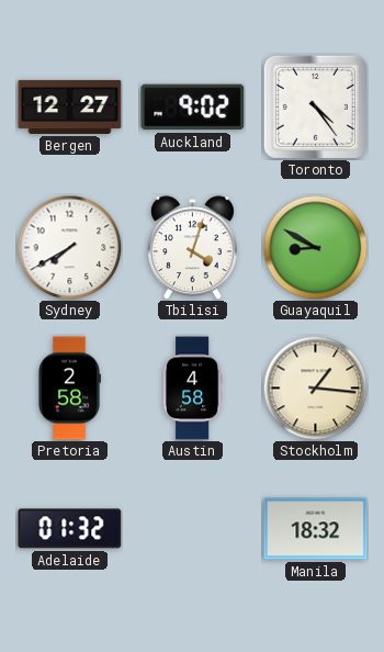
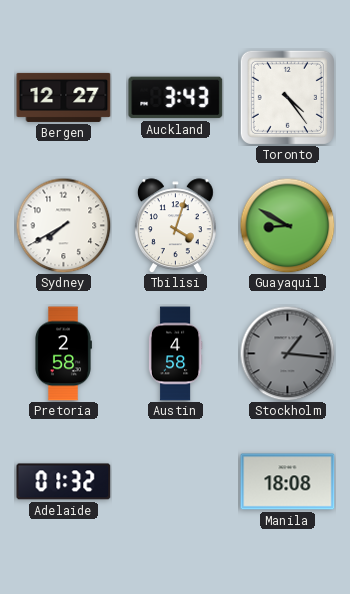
Auckland: 9:02 -> 3:43
Stockholm dial: cream -> grey
Manila: 18:32 -> 18:08
